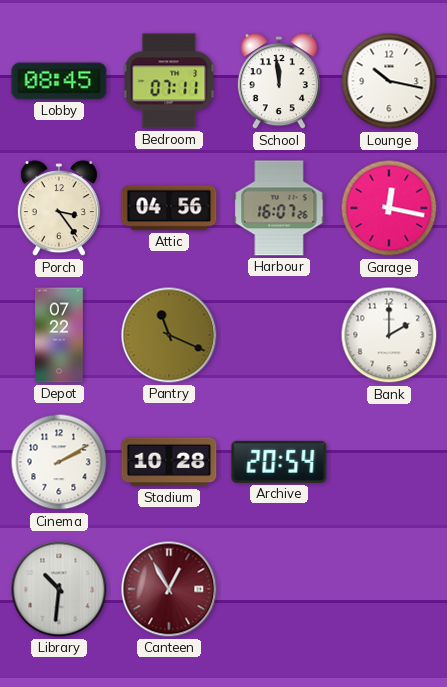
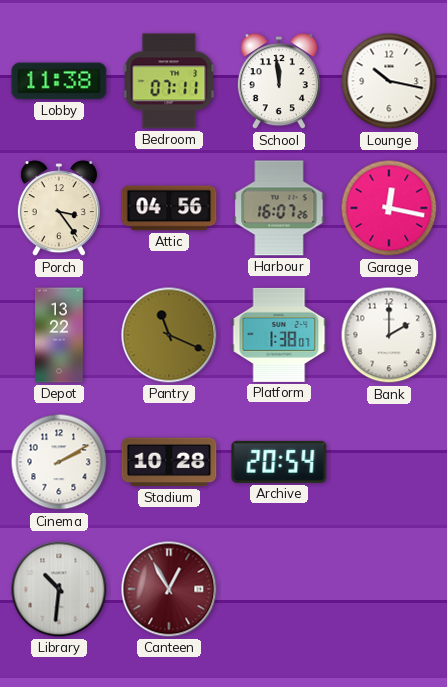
Lobby: 08:45 -> 11:38
Depot: 07:22 -> 13:22
Platform: none -> 1:38
